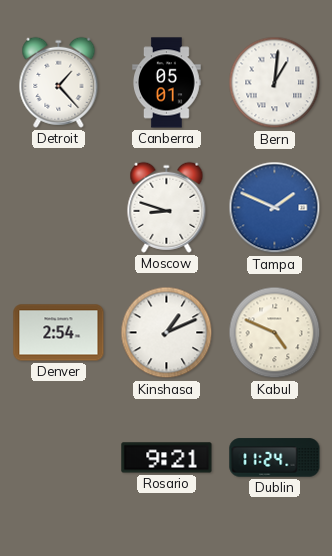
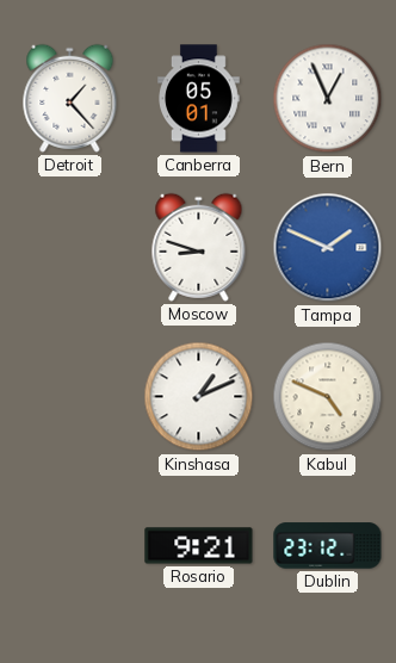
Bern: 1:01 -> 12:56
Denver: 2:54 -> none
Dublin: 11:24 -> 23:12
